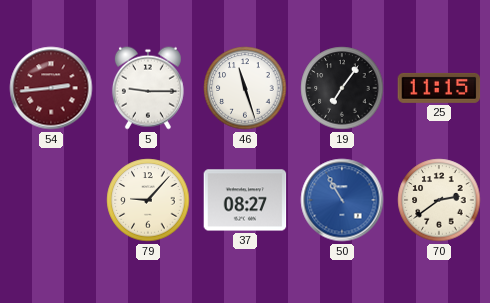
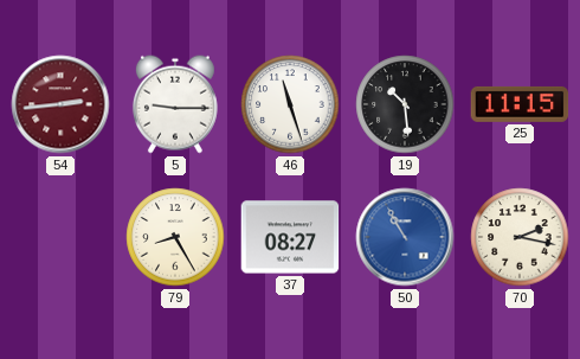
19: 7:06 -> 10:29
79: 9:07 -> 8:25
70: 2:39 -> 2:17
